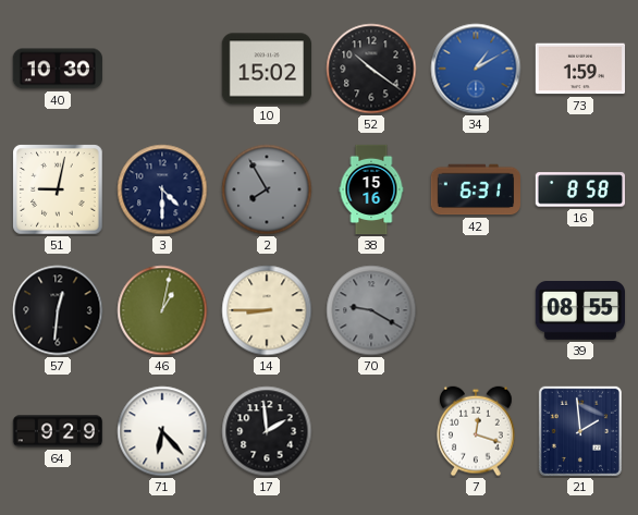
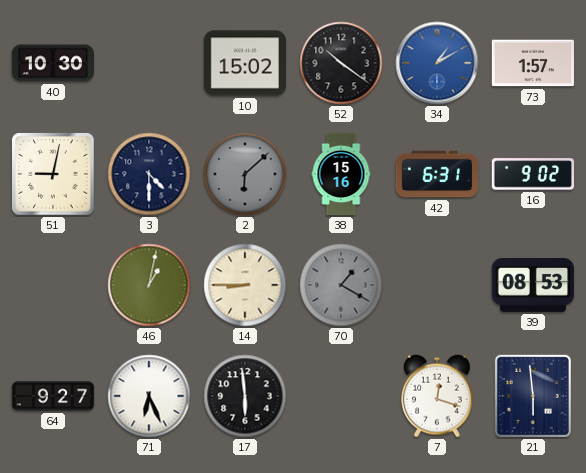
73: 1:59 -> 1:57
2: 7:55 -> 6:08
16: 8:58 -> 9:02
57: 12:31 -> none
70: 9:20 -> 1:20
39: 08:55 -> 08:53
64: 9:29 -> 9:27
71: 6:23 -> 6:26
17: 1:59 -> 5:59
21: 1:59 -> 5:59
